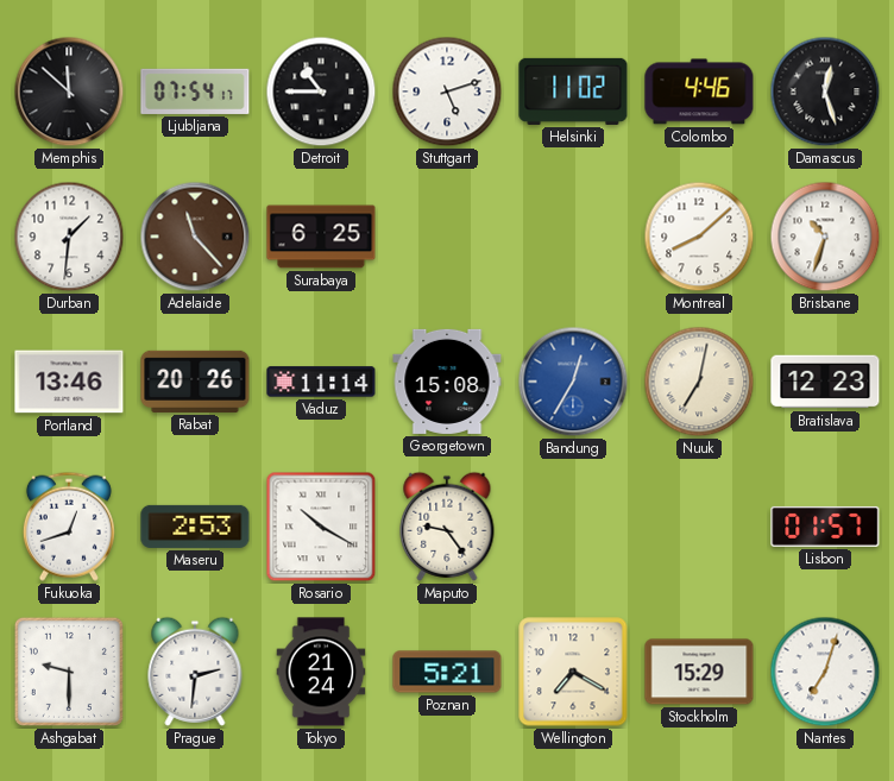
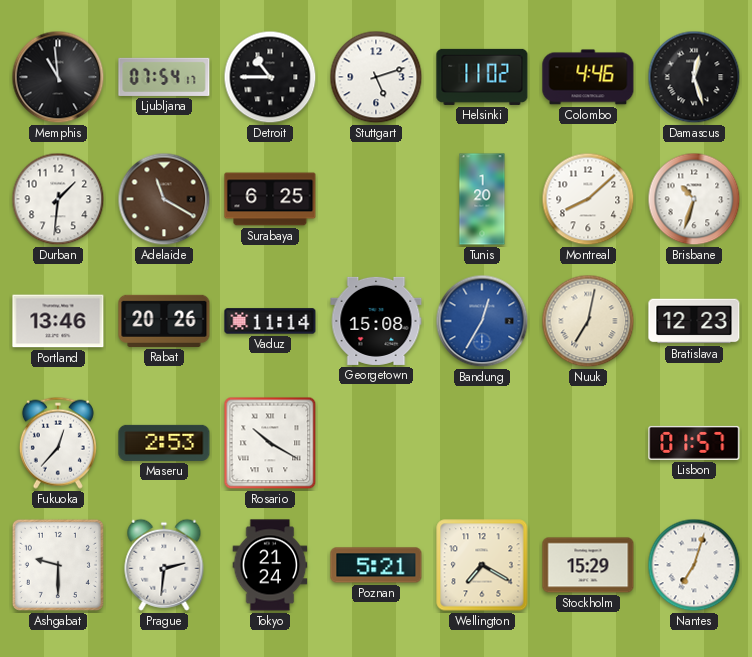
Memphis: 11:52 -> 10:59
Adelaide: 11:23 -> 11:20
Tunis: none -> 1:20
Fukuoka: 12:42 -> 12:37
Maputo: 9:24 -> none
